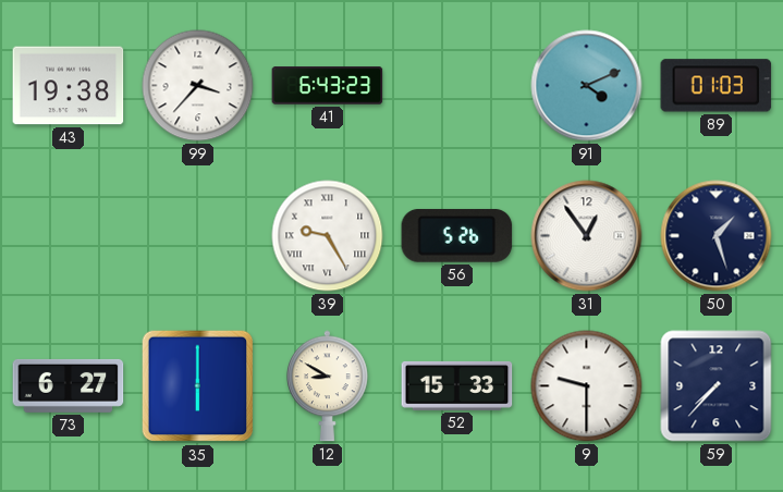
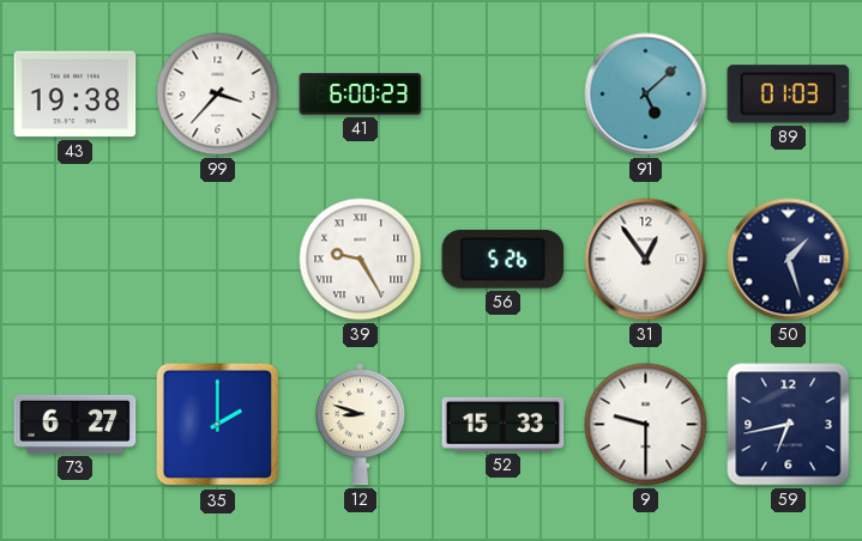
41: 6:43 -> 6:00
91: 4:11 -> 5:08
35: 6:00 -> 2:00
12: 8:50 -> 8:48
59: 7:37 -> 6:43
